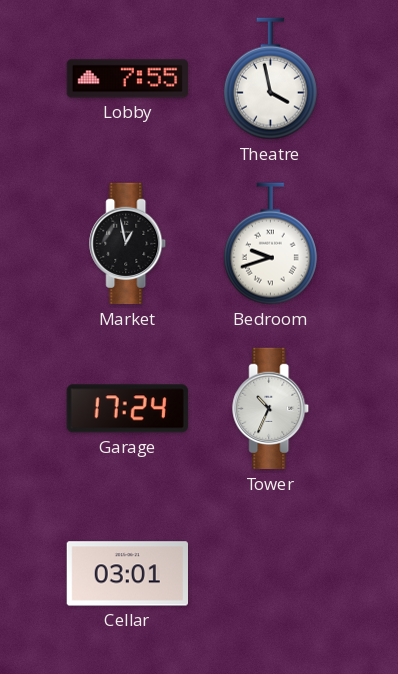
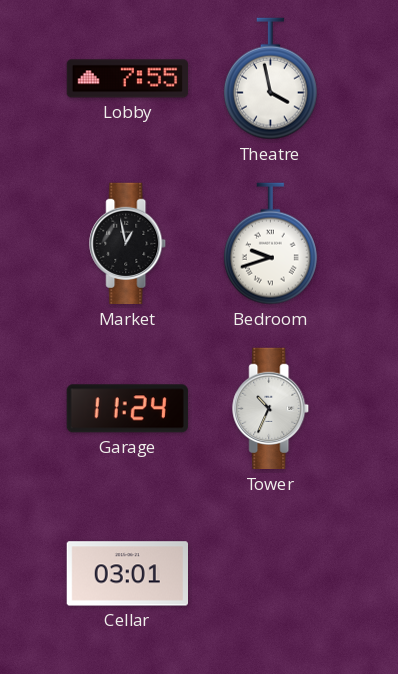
Garage: 17:24 -> 11:24
